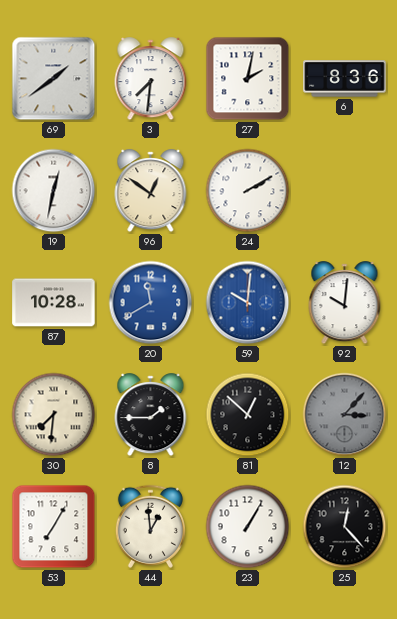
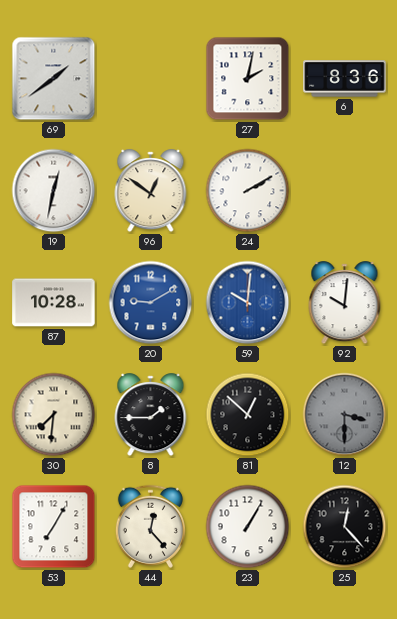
3: 7:31 -> none
20: 11:40 -> 9:10
12: 3:07 -> 3:30
44: 12:59 -> 12:23
